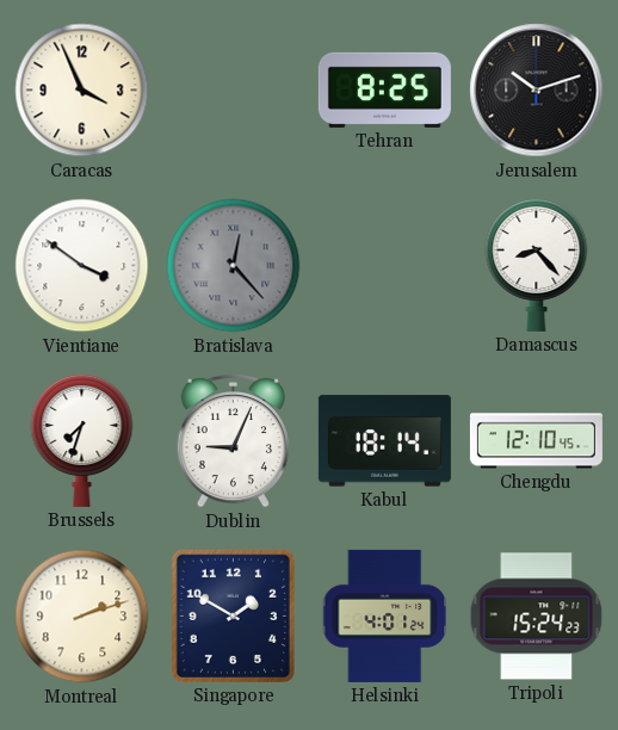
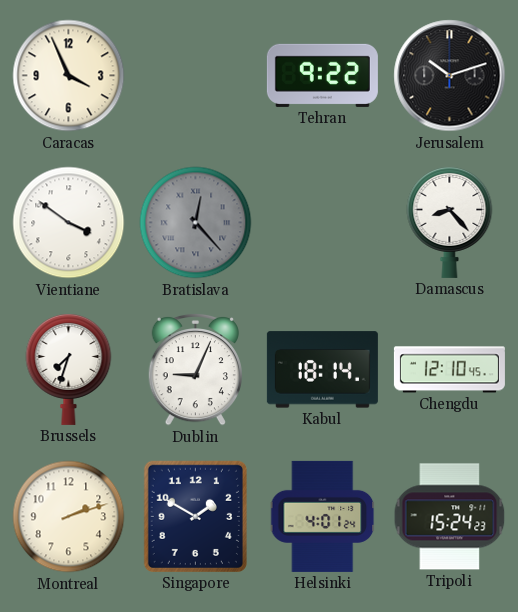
Tehran: 8:25 -> 9:22
